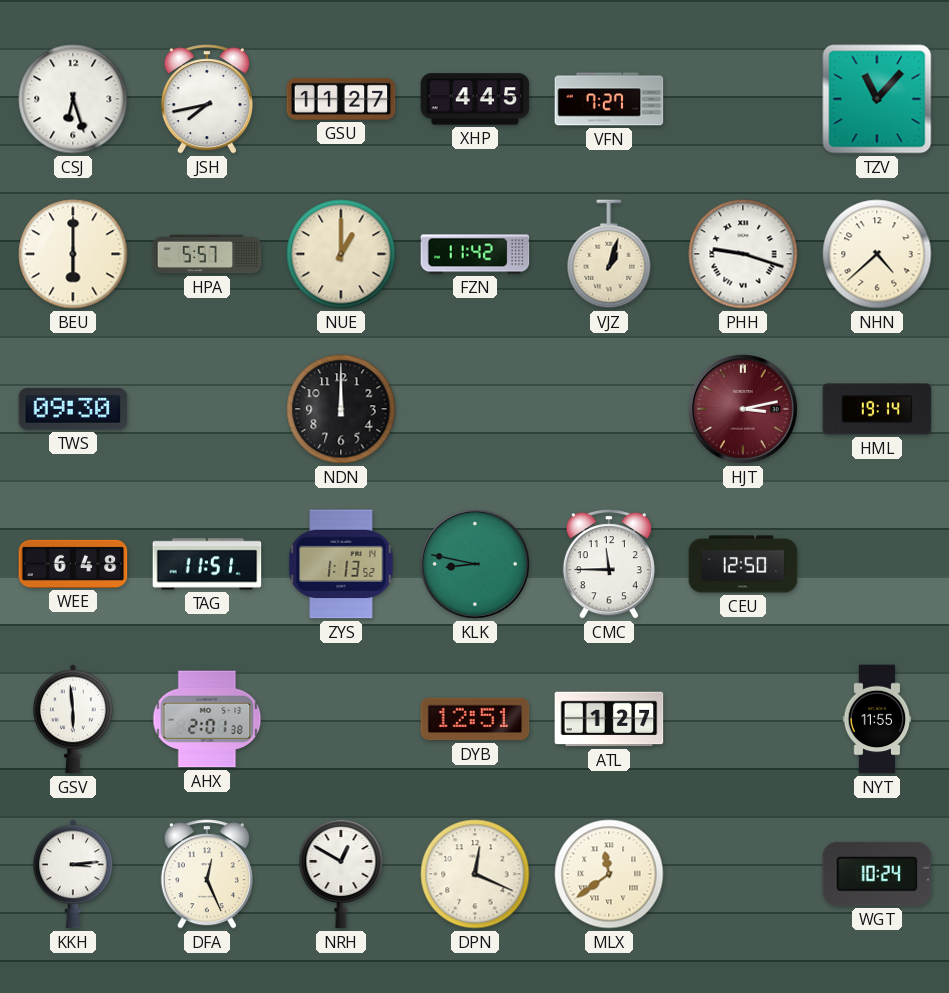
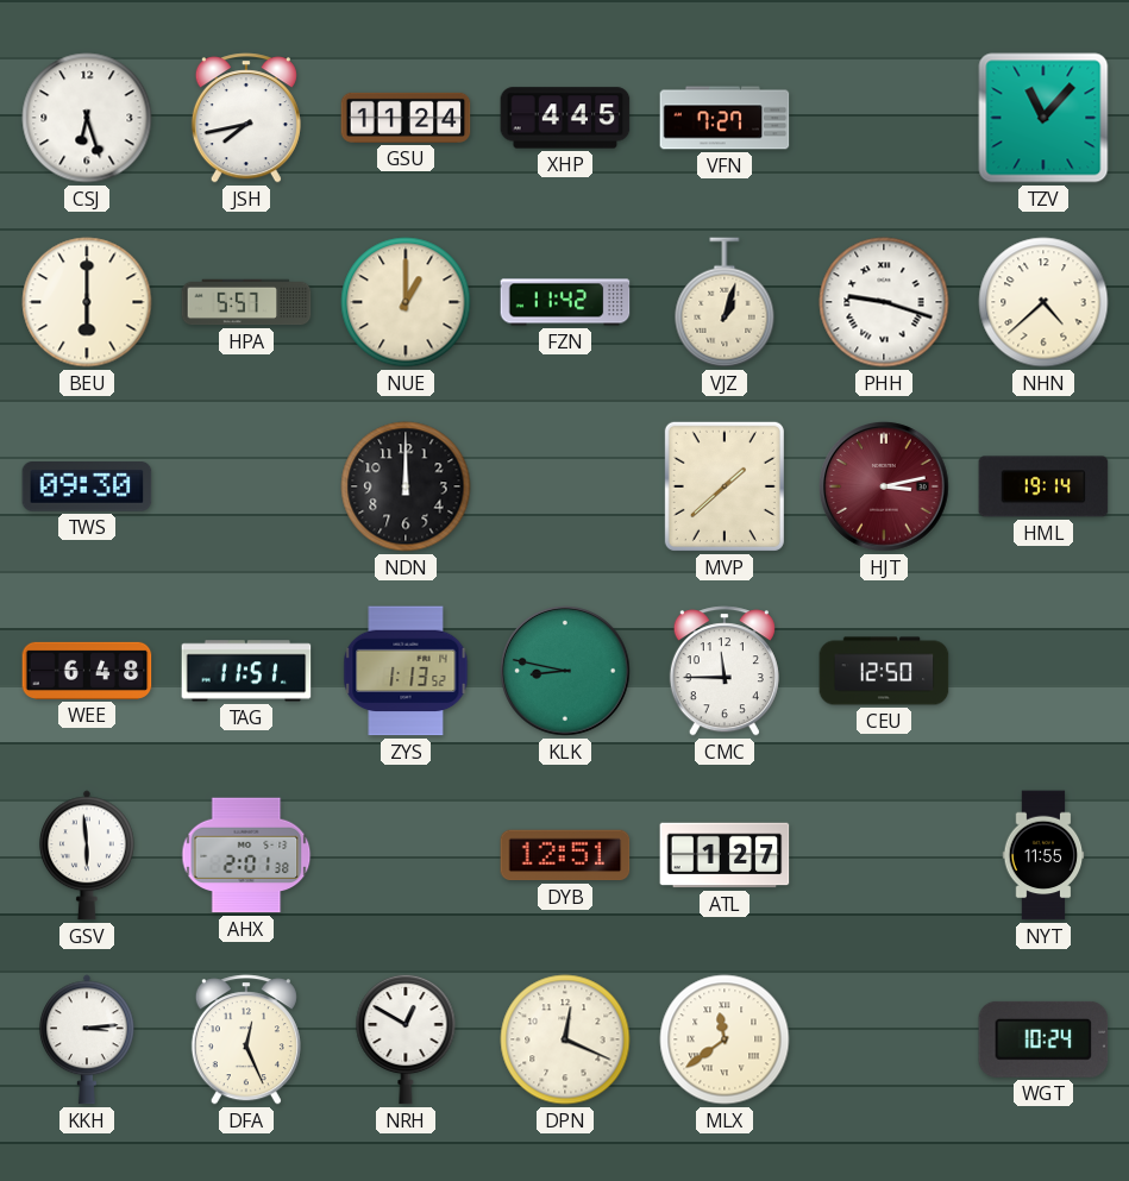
GSU: 11:27 -> 11:24
MVP: none -> 1:38
